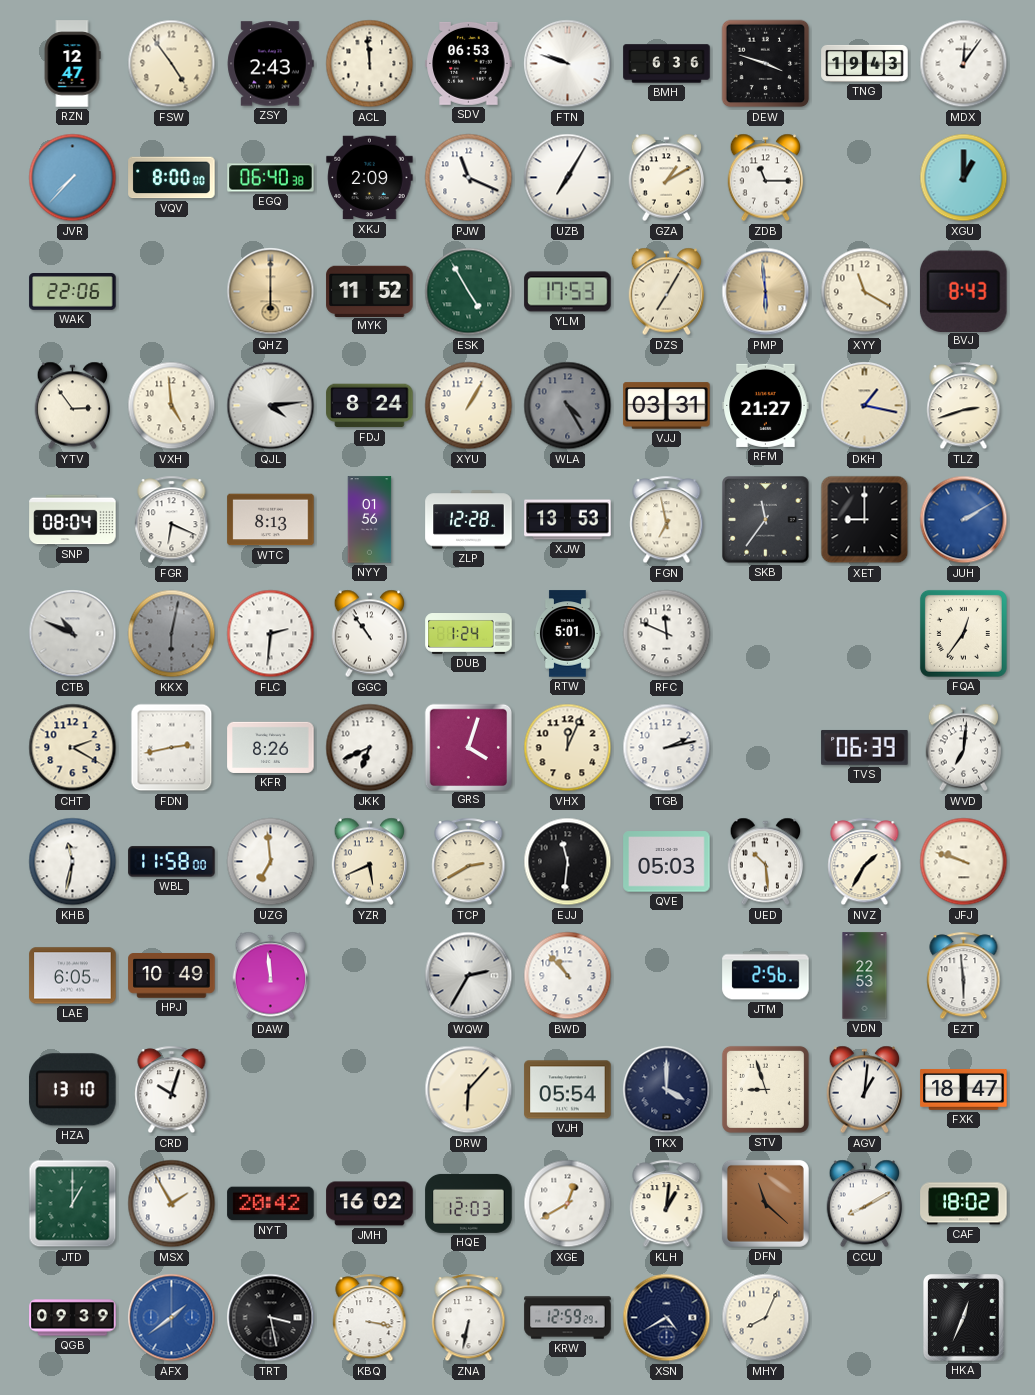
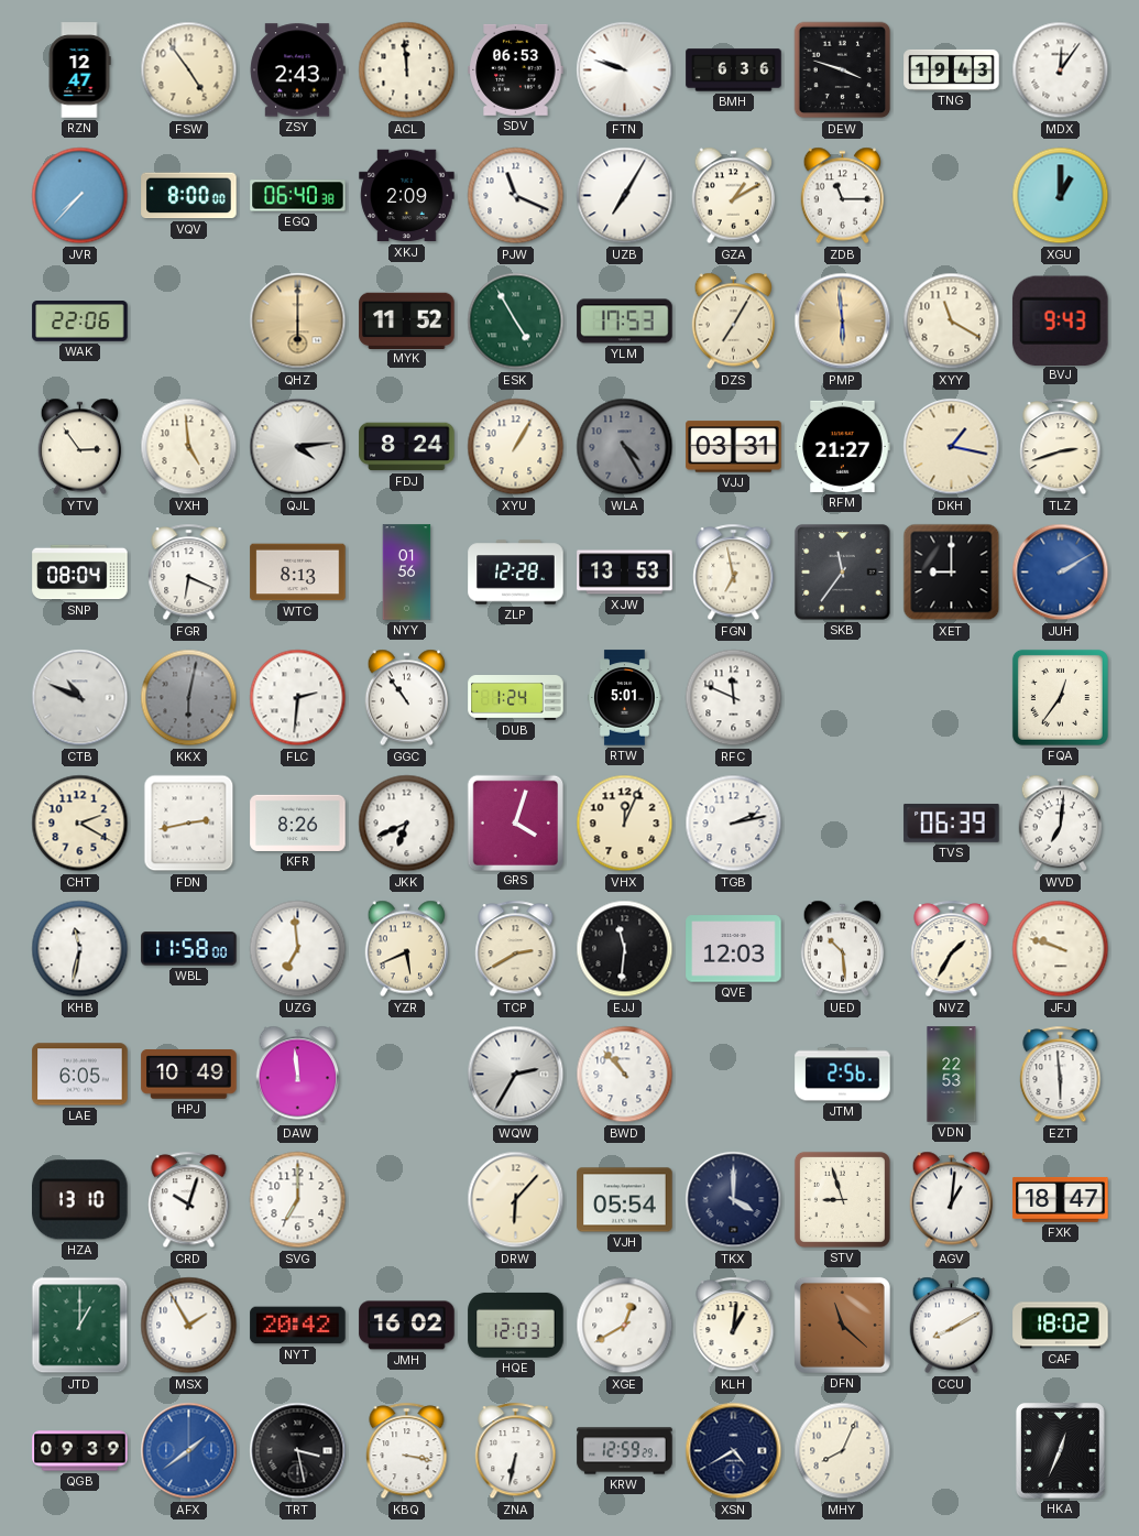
BVJ: 8:43 -> 9:43
QVE: 05:03 -> 12:03
SVG: none -> 7:00
